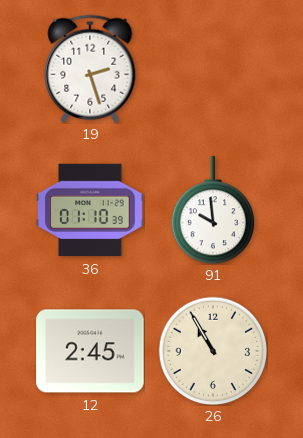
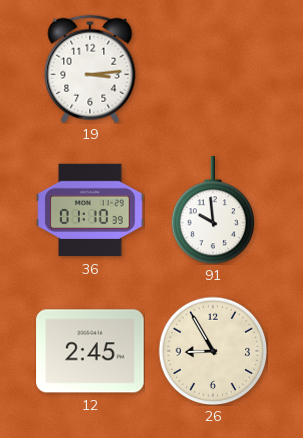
19: 2:27 -> 3:14
26: 10:55 -> 8:55
